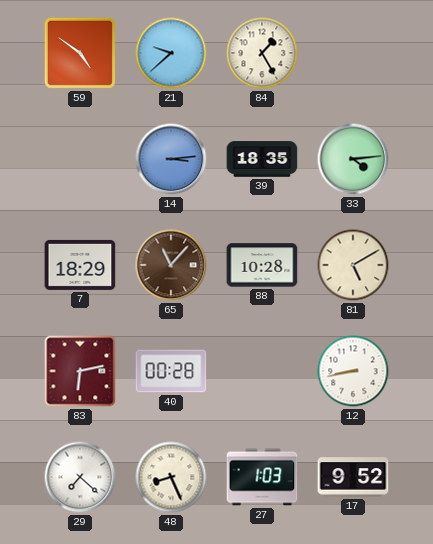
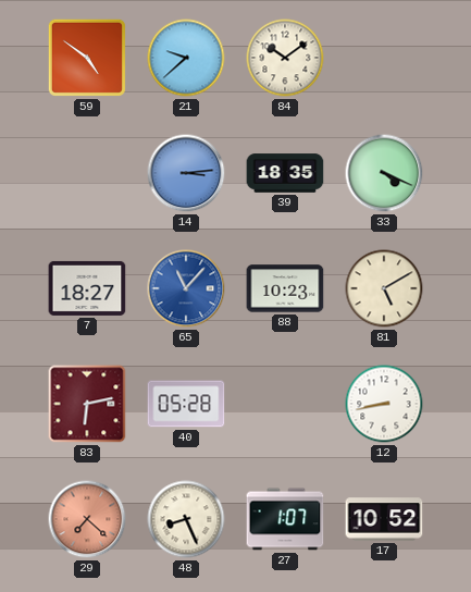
84: 1:25 -> 10:09
33: 4:14 -> 4:19
7: 18:29 -> 18:27
65 dial: brown -> blue
88: 10:28 -> 10:23
40: 00:28 -> 05:28
29 dial: white -> salmon
27: 1:03 -> 1:07
17: 9:52 -> 10:52
